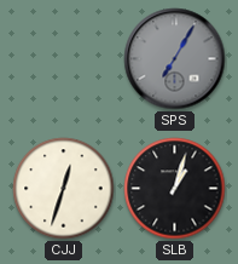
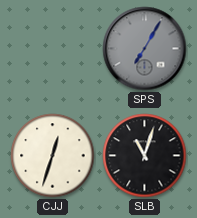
SLB: 1:03 -> 11:03
